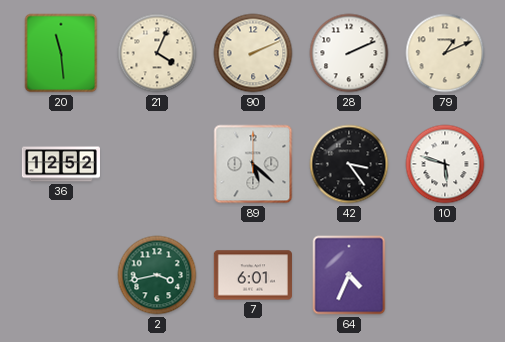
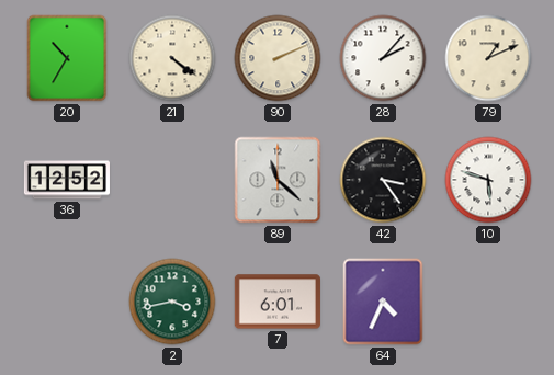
20: 11:29 -> 10:35
21: 4:04 -> 4:21
28: 2:11 -> 2:07
89: 5:22 -> 11:22
